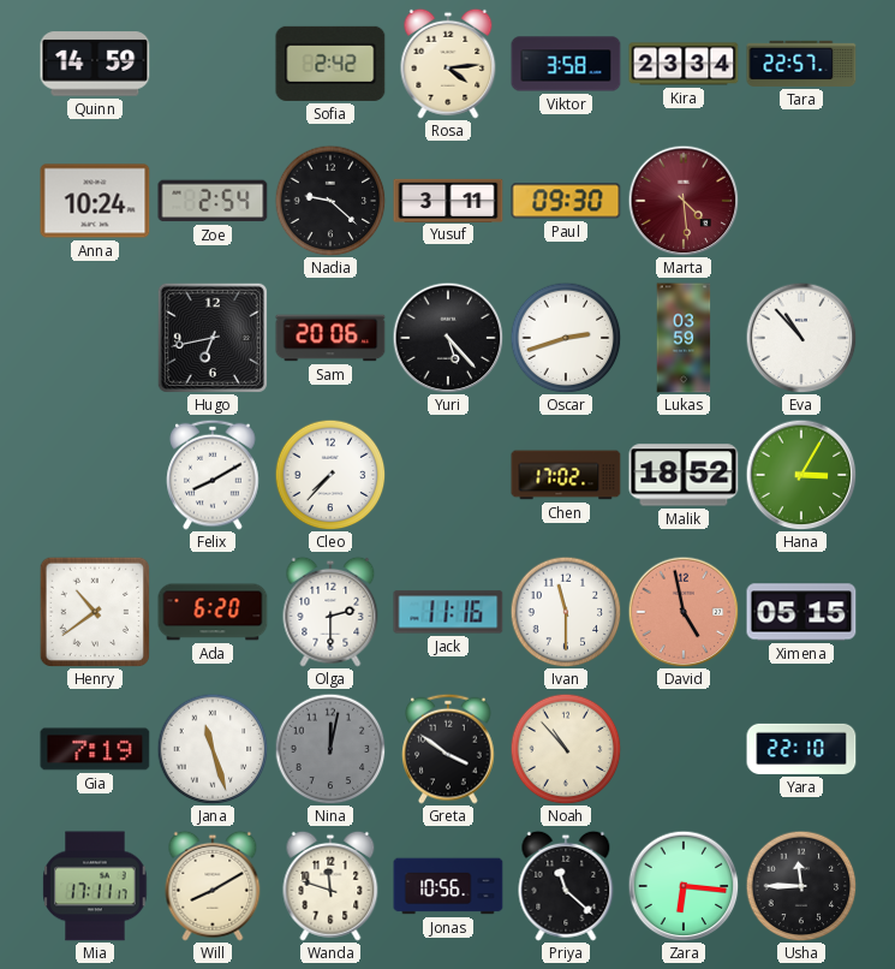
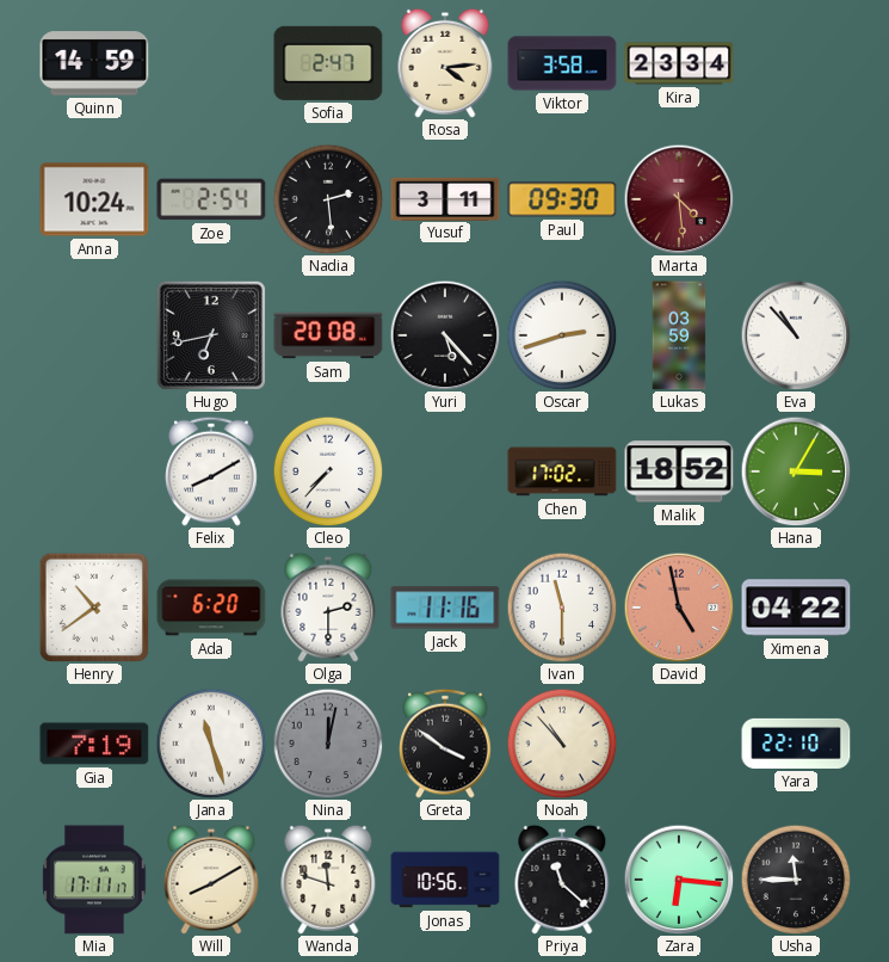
Sofia: 2:42 -> 2:47
Tara: 22:57 -> none
Nadia: 9:22 -> 2:29
Sam: 20:06 -> 20:08
Ximena: 05:15 -> 04:22
